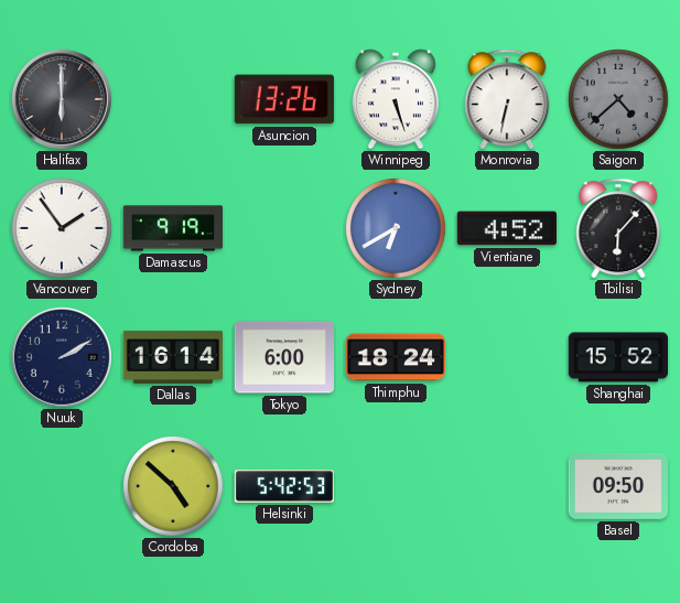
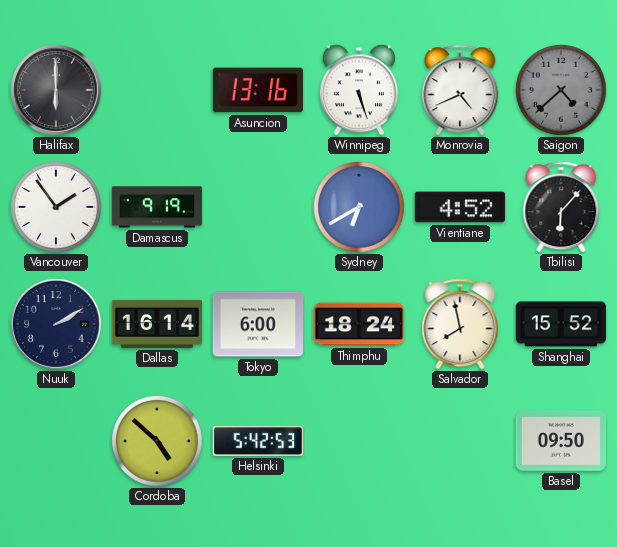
Asuncion: 13:26 -> 13:16
Monrovia: 6:32 -> 4:41
Salvador: none -> 7:58
